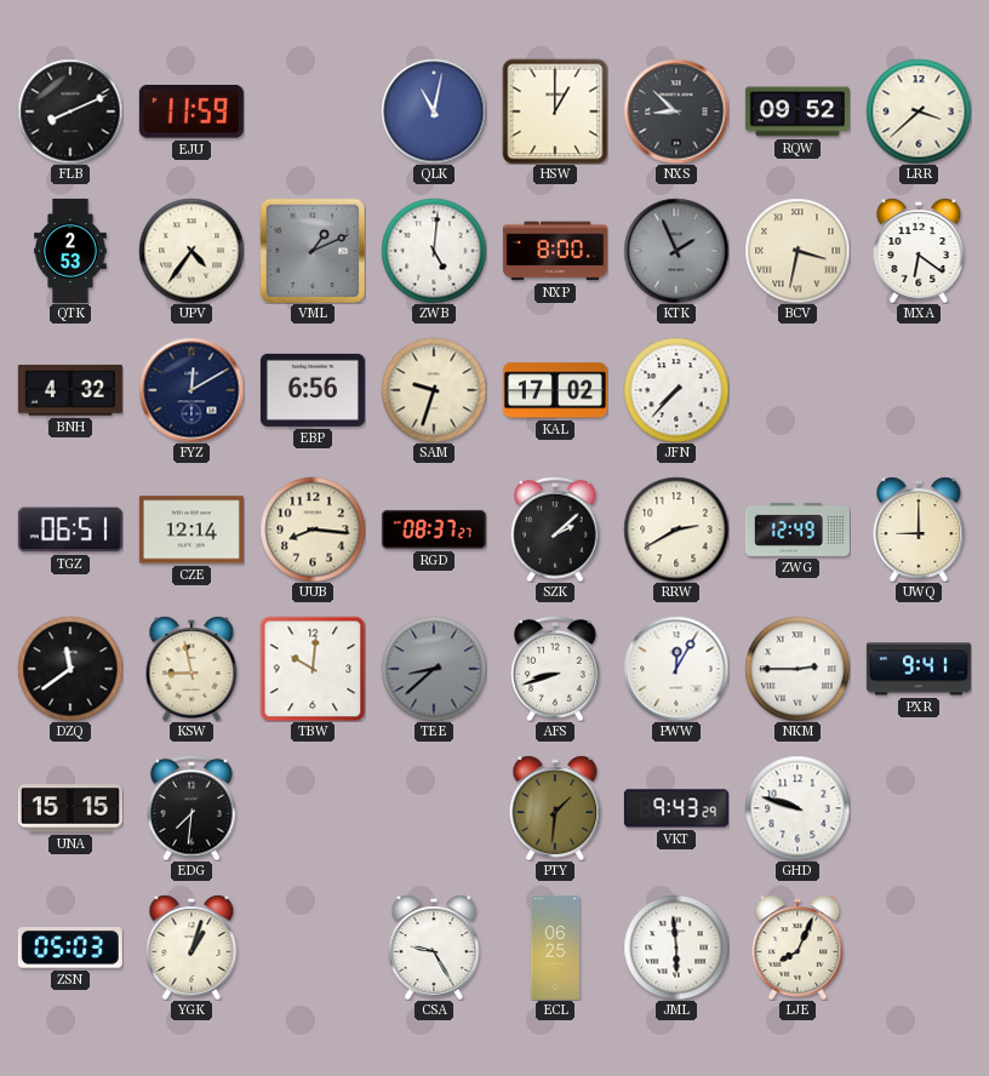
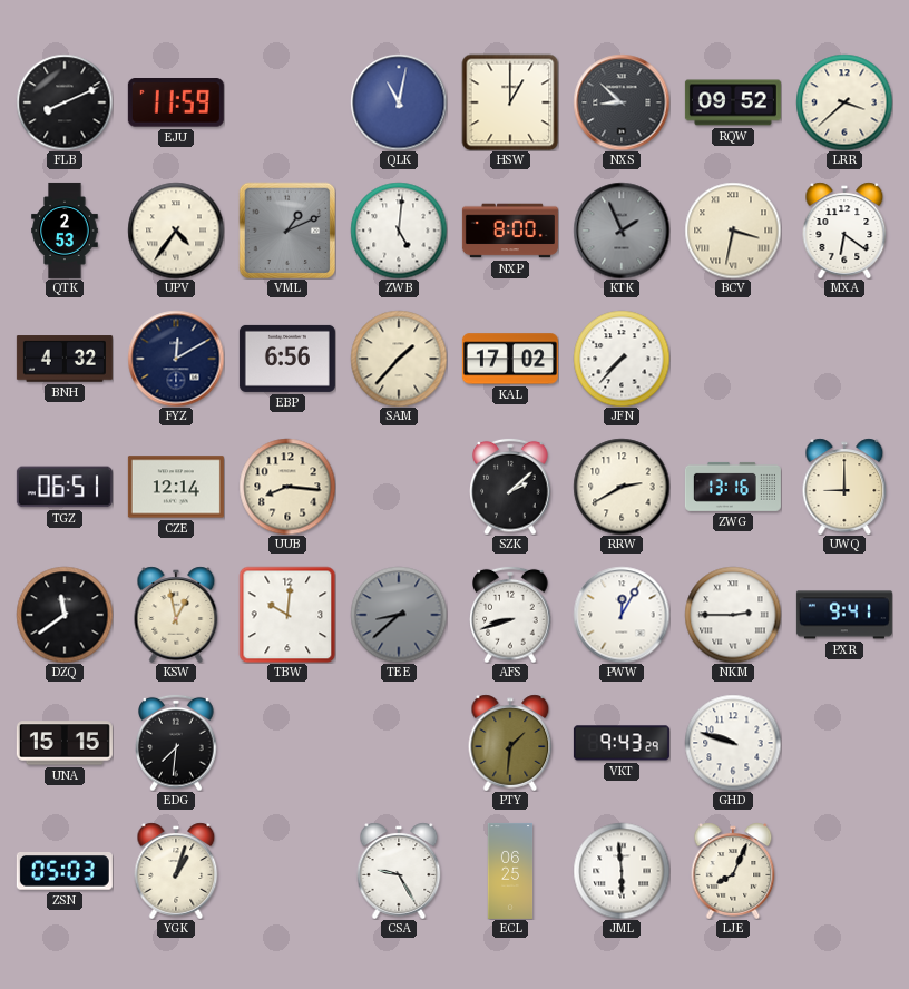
SAM: 9:33 -> 1:37
RGD: 08:37 -> none
ZWG: 12:49 -> 13:16
KSW: 8:58 -> 12:58
